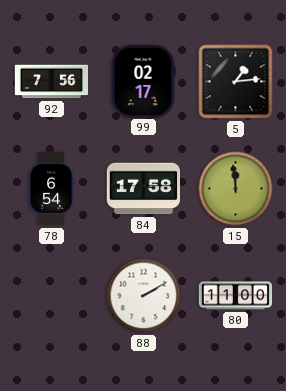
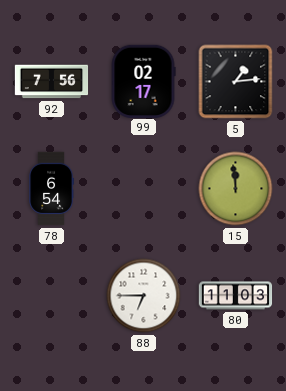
84: 17:58 -> none
88: 2:10 -> 6:45
80: 11:00 -> 11:03
